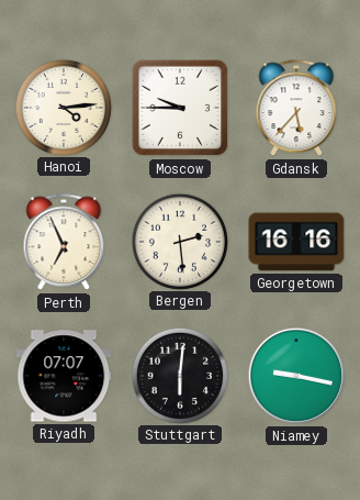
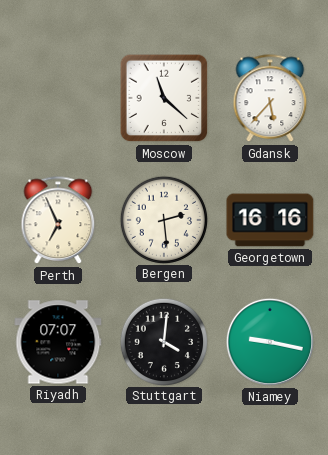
Hanoi: 4:14 -> none
Moscow: 9:45 -> 11:22
Stuttgart: 6:01 -> 4:01
